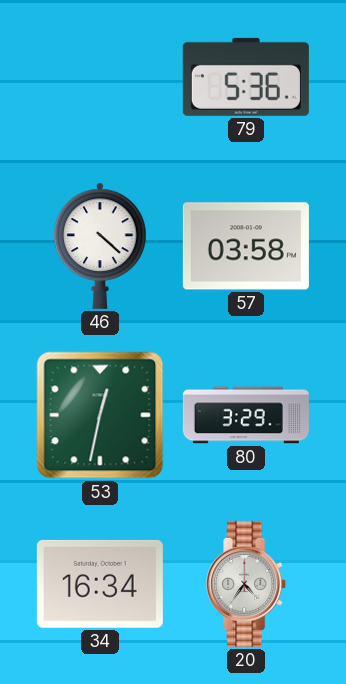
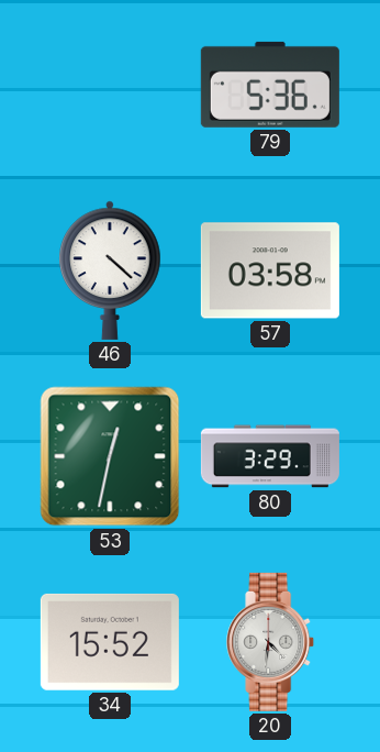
34: 16:34 -> 15:52
20: 4:36 -> 4:31
